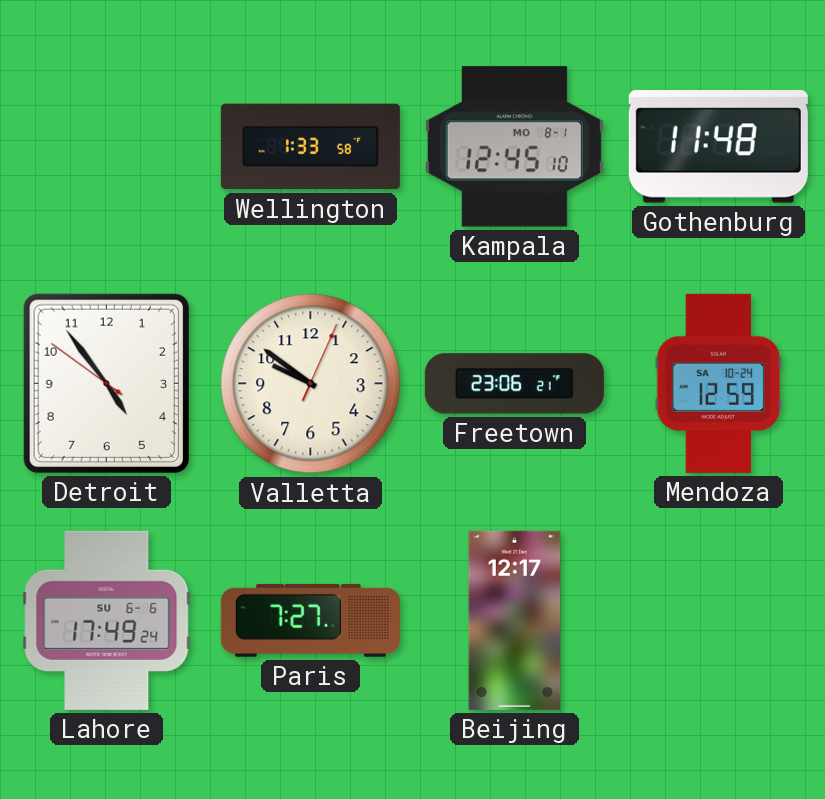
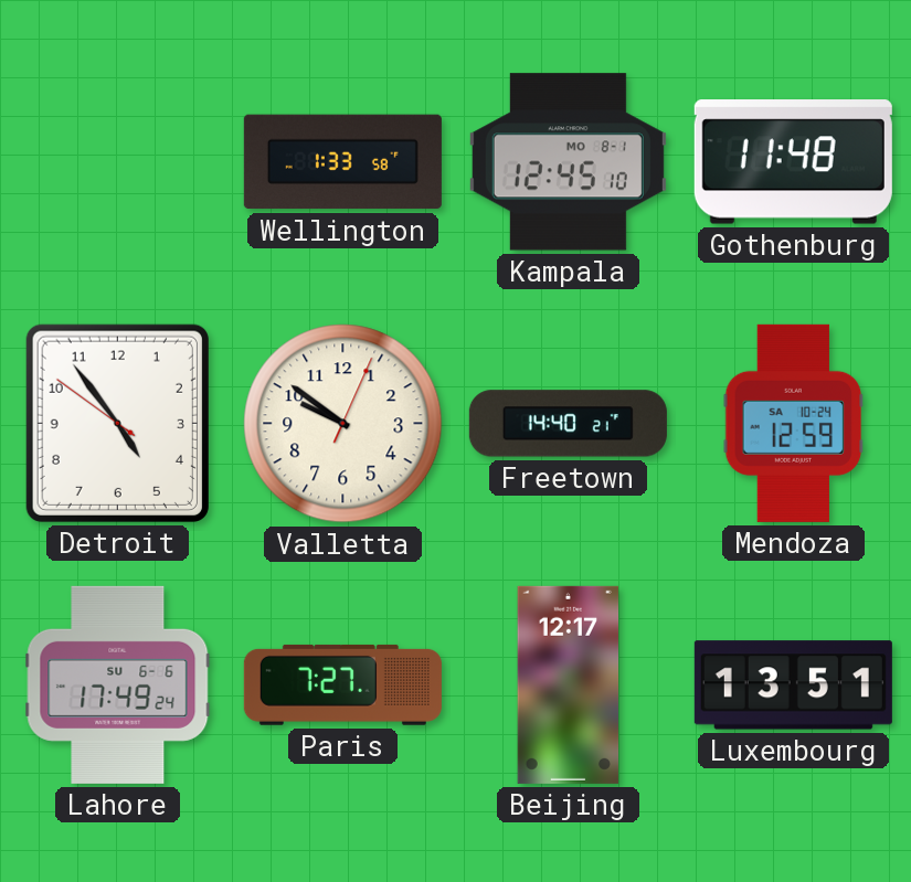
Freetown: 23:06 -> 14:40
Luxembourg: none -> 13:51
